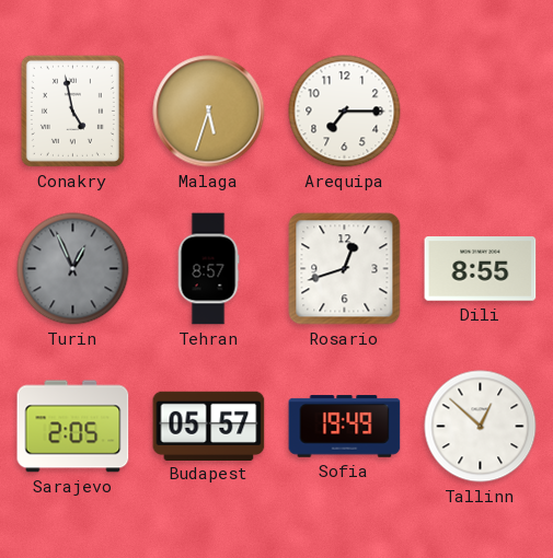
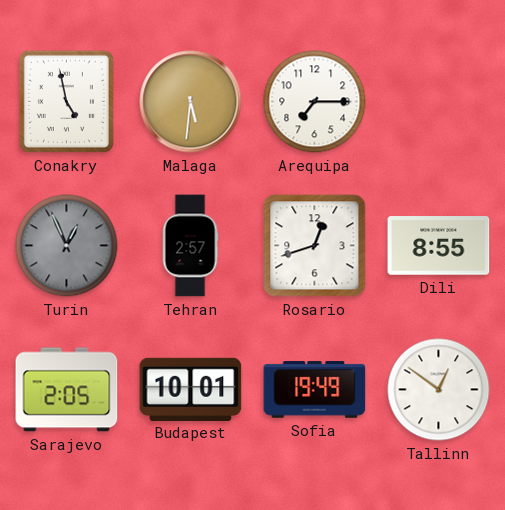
Malaga: 5:33 -> 5:31
Tehran: 8:57 -> 2:57
Budapest: 05:57 -> 10:01
Tallinn: 12:52 -> 12:51
